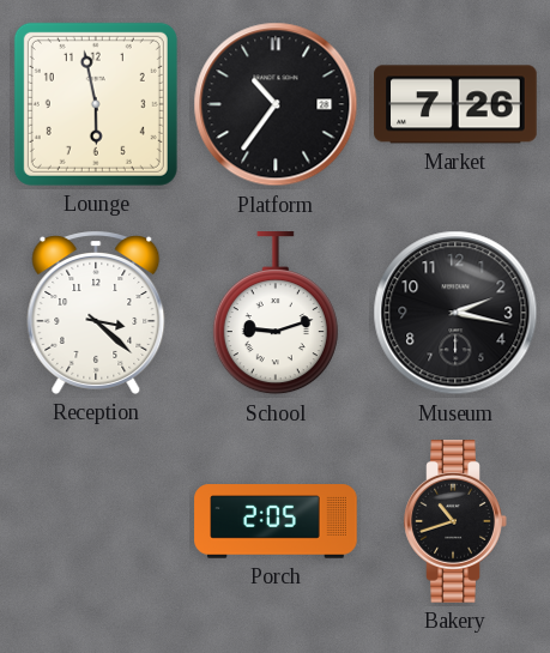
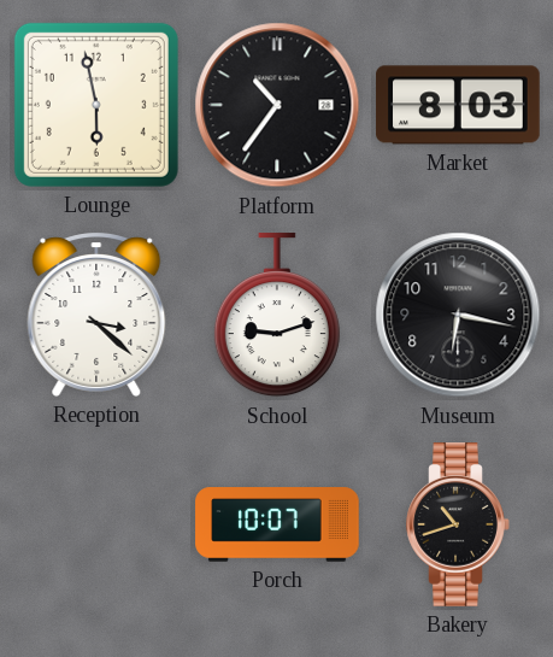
Market: 7:26 -> 8:03
Museum: 2:17 -> 6:17
Porch: 2:05 -> 10:07
